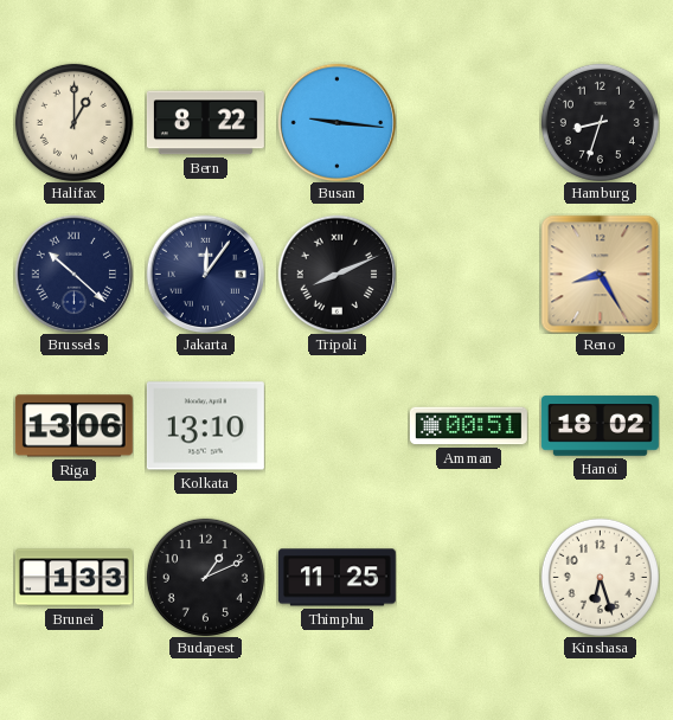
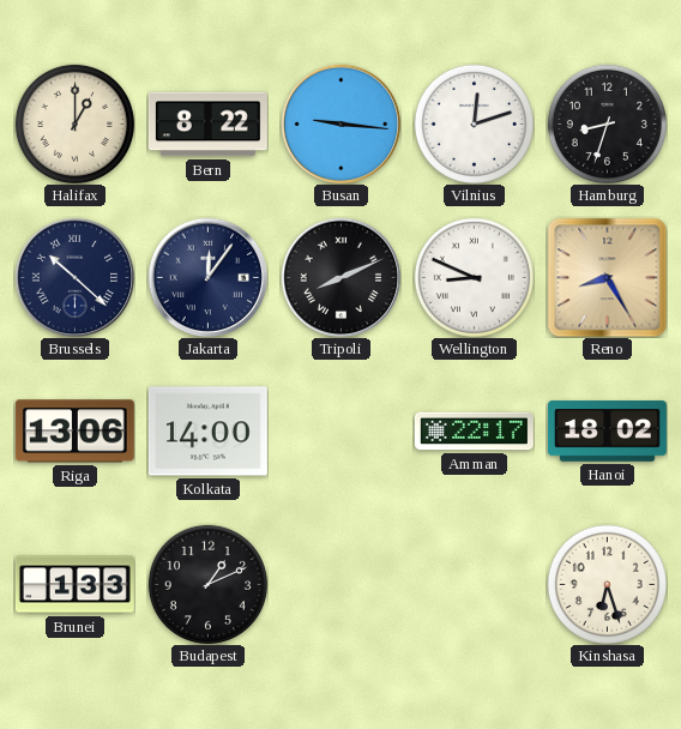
Vilnius: none -> 12:12
Wellington: none -> 8:49
Kolkata: 13:10 -> 14:00
Amman: 00:51 -> 22:17
Thimphu: 11:25 -> none
